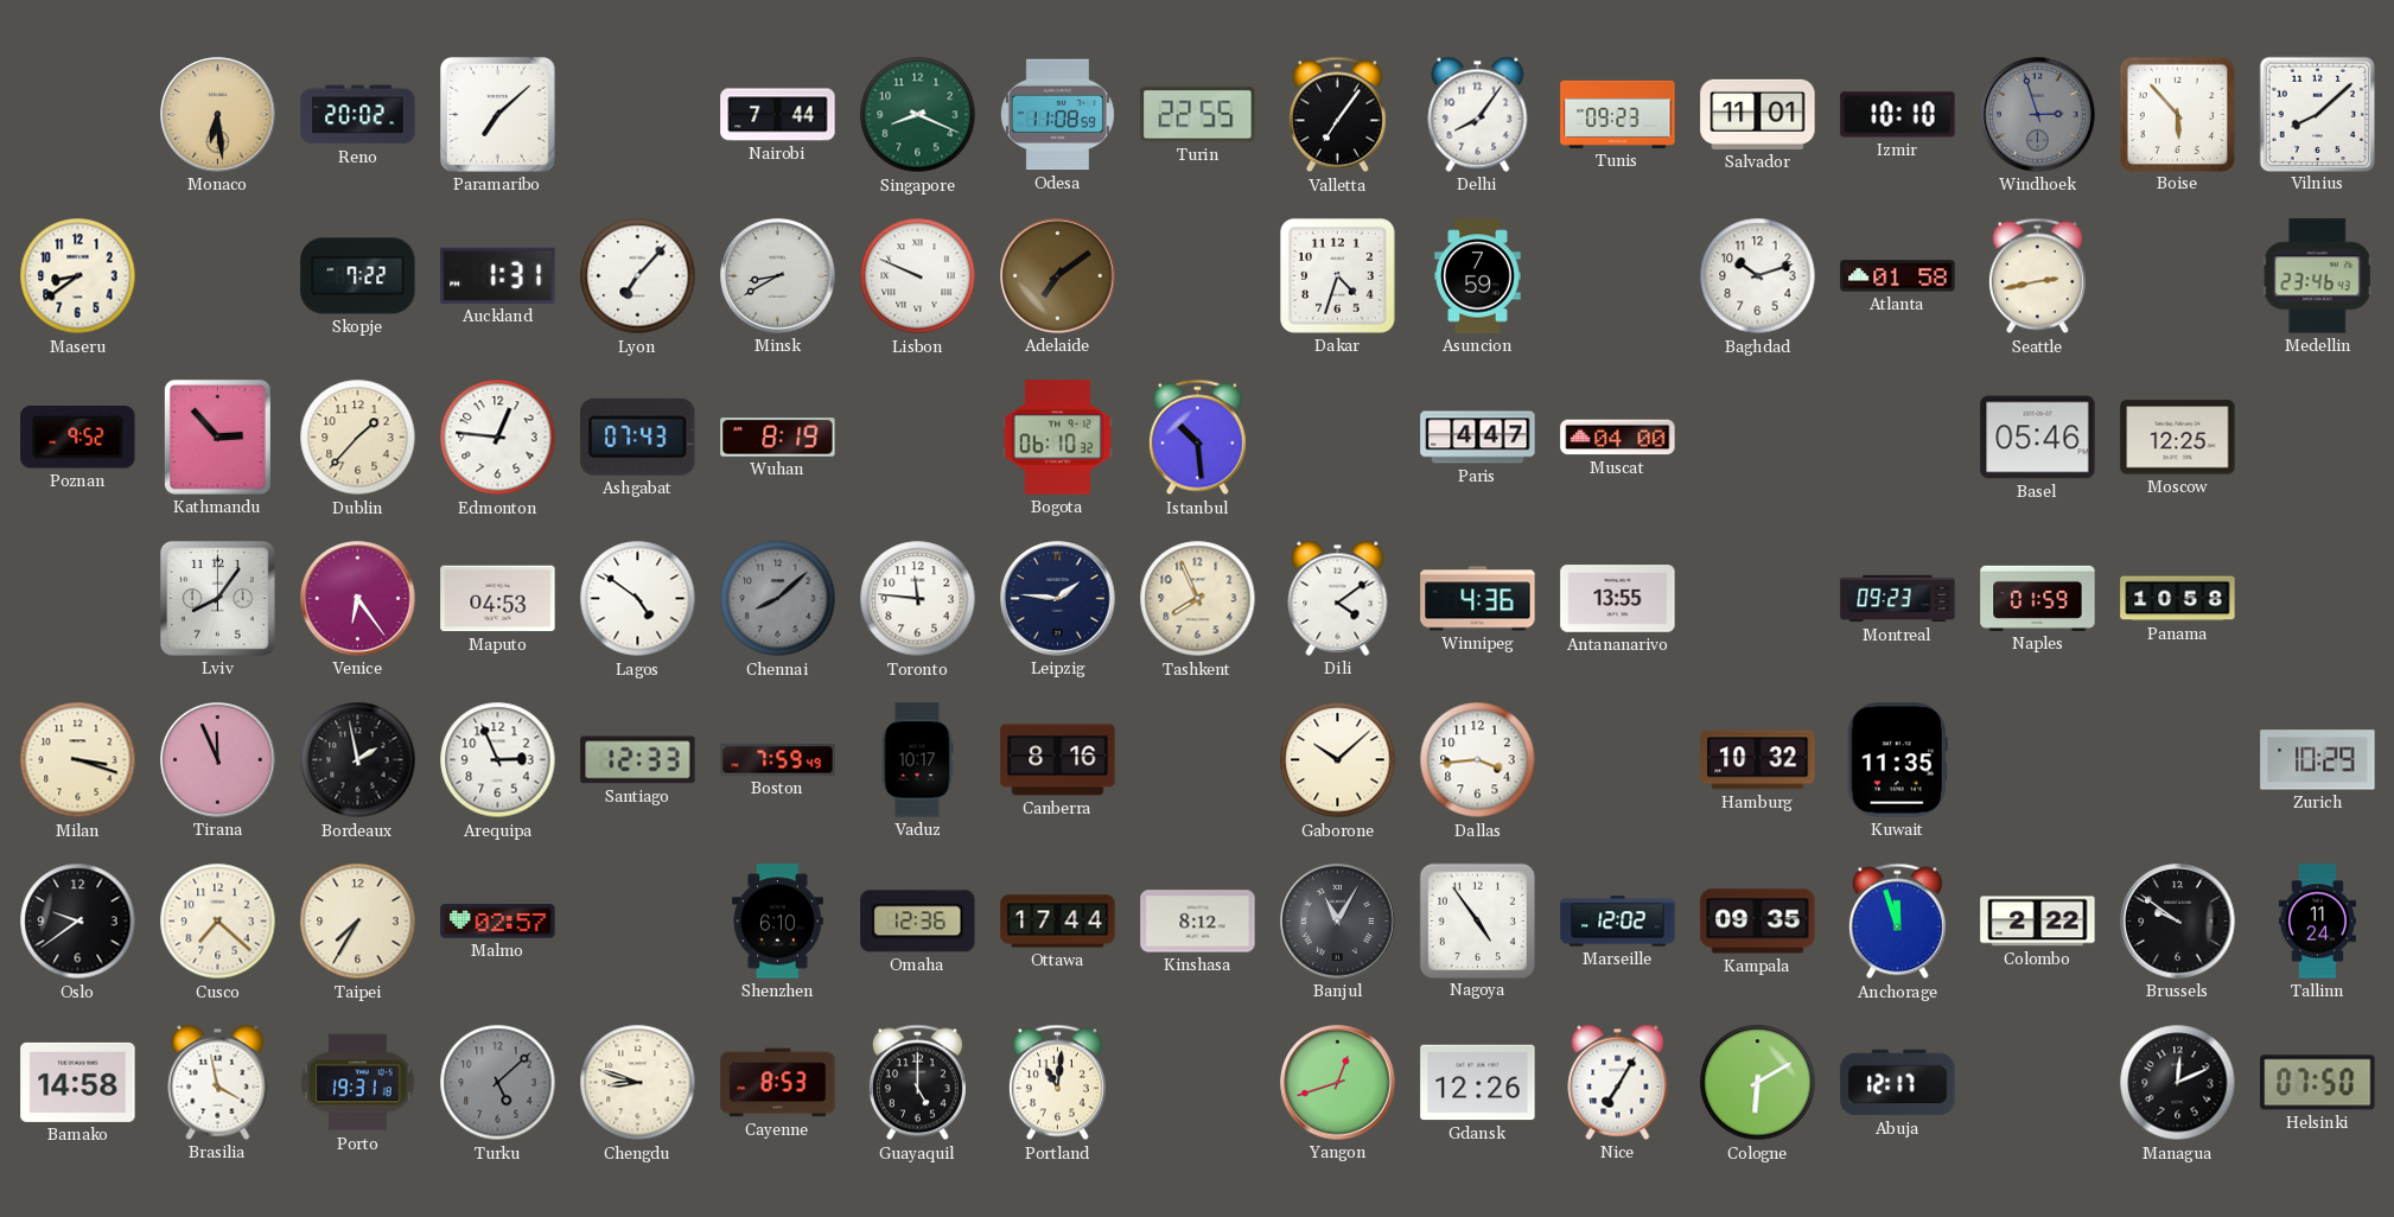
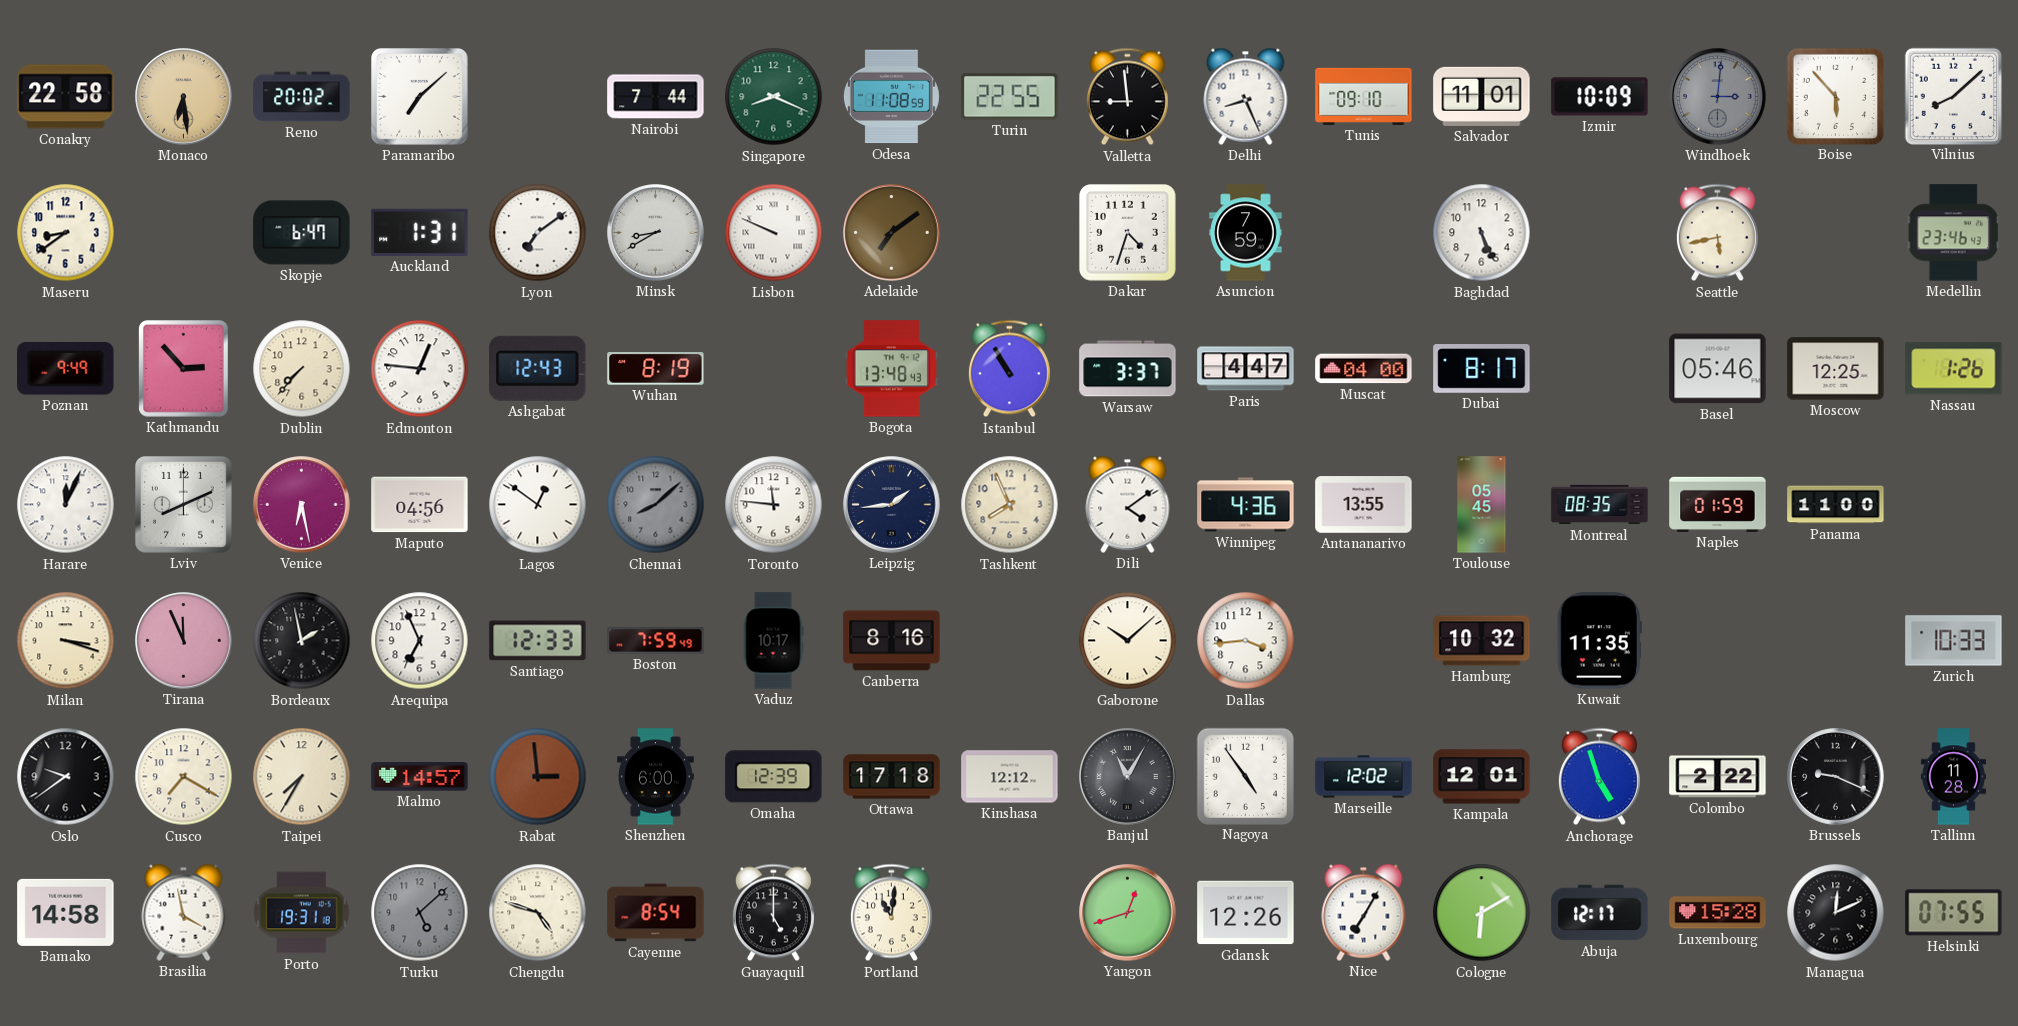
Conakry: none -> 22:58
Valletta: 7:06 -> 8:59
Delhi: 8:06 -> 8:26
Tunis: 09:23 -> 09:10
Izmir: 10:10 -> 10:09
Windhoek: 2:57 -> 3:01
Skopje: 7:22 -> 6:47
Lyon: 7:07 -> 7:09
Baghdad: 10:12 -> 5:26
Atlanta: 01:58 -> none
Seattle: 2:43 -> 5:43
Poznan: 9:52 -> 9:49
Dublin: 1:37 -> 7:37
Ashgabat: 07:43 -> 12:43
Bogota: 06:10 -> 13:48
Istanbul: 10:29 -> 10:55
Warsaw: none -> 3:37
Dubai: none -> 8:17
Nassau: none -> 1:26
Harare: none -> 12:04
Lviv: 8:06 -> 8:11
Venice: 6:24 -> 6:28
Maputo: 04:53 -> 04:56
Lagos: 4:51 -> 12:51
Leipzig: 1:46 -> 1:44
Toulouse: none -> 05:45
Montreal: 09:23 -> 08:35
Panama: 10:58 -> 11:00
Arequipa: 2:56 -> 6:56
Zurich: 10:29 -> 10:33
Cusco: 7:22 -> 7:20
Malmo: 02:57 -> 14:57
Rabat: none -> 2:59
Shenzhen: 6:10 -> 6:00
Omaha: 12:36 -> 12:39
Ottawa: 17:44 -> 17:18
Kinshasa: 8:12 -> 12:12
Kampala: 09:35 -> 12:01
Anchorage: 11:57 -> 4:57
Brussels: 9:51 -> 9:19
Tallinn: 11:24 -> 11:28
Chengdu: 8:48 -> 4:48
Cayenne: 8:53 -> 8:54
Luxembourg: none -> 15:28
Helsinki: 07:50 -> 07:55
